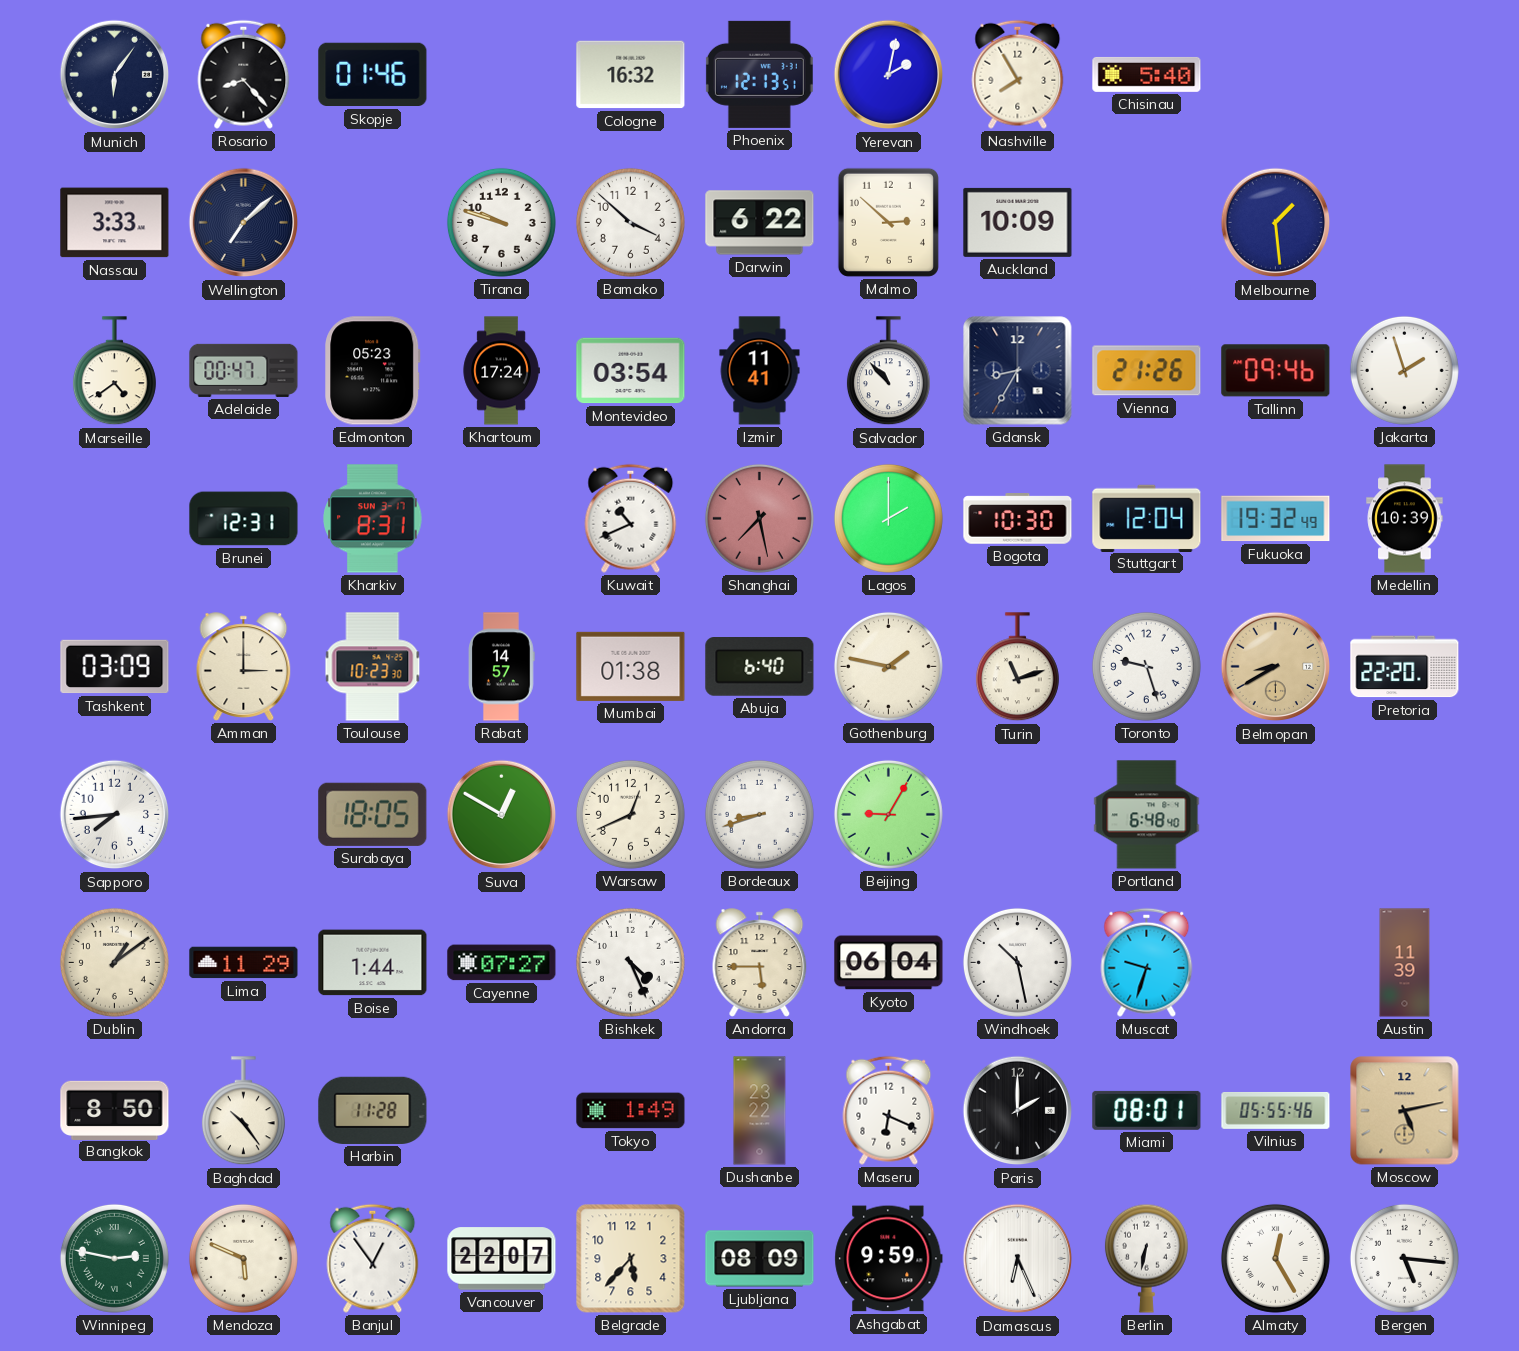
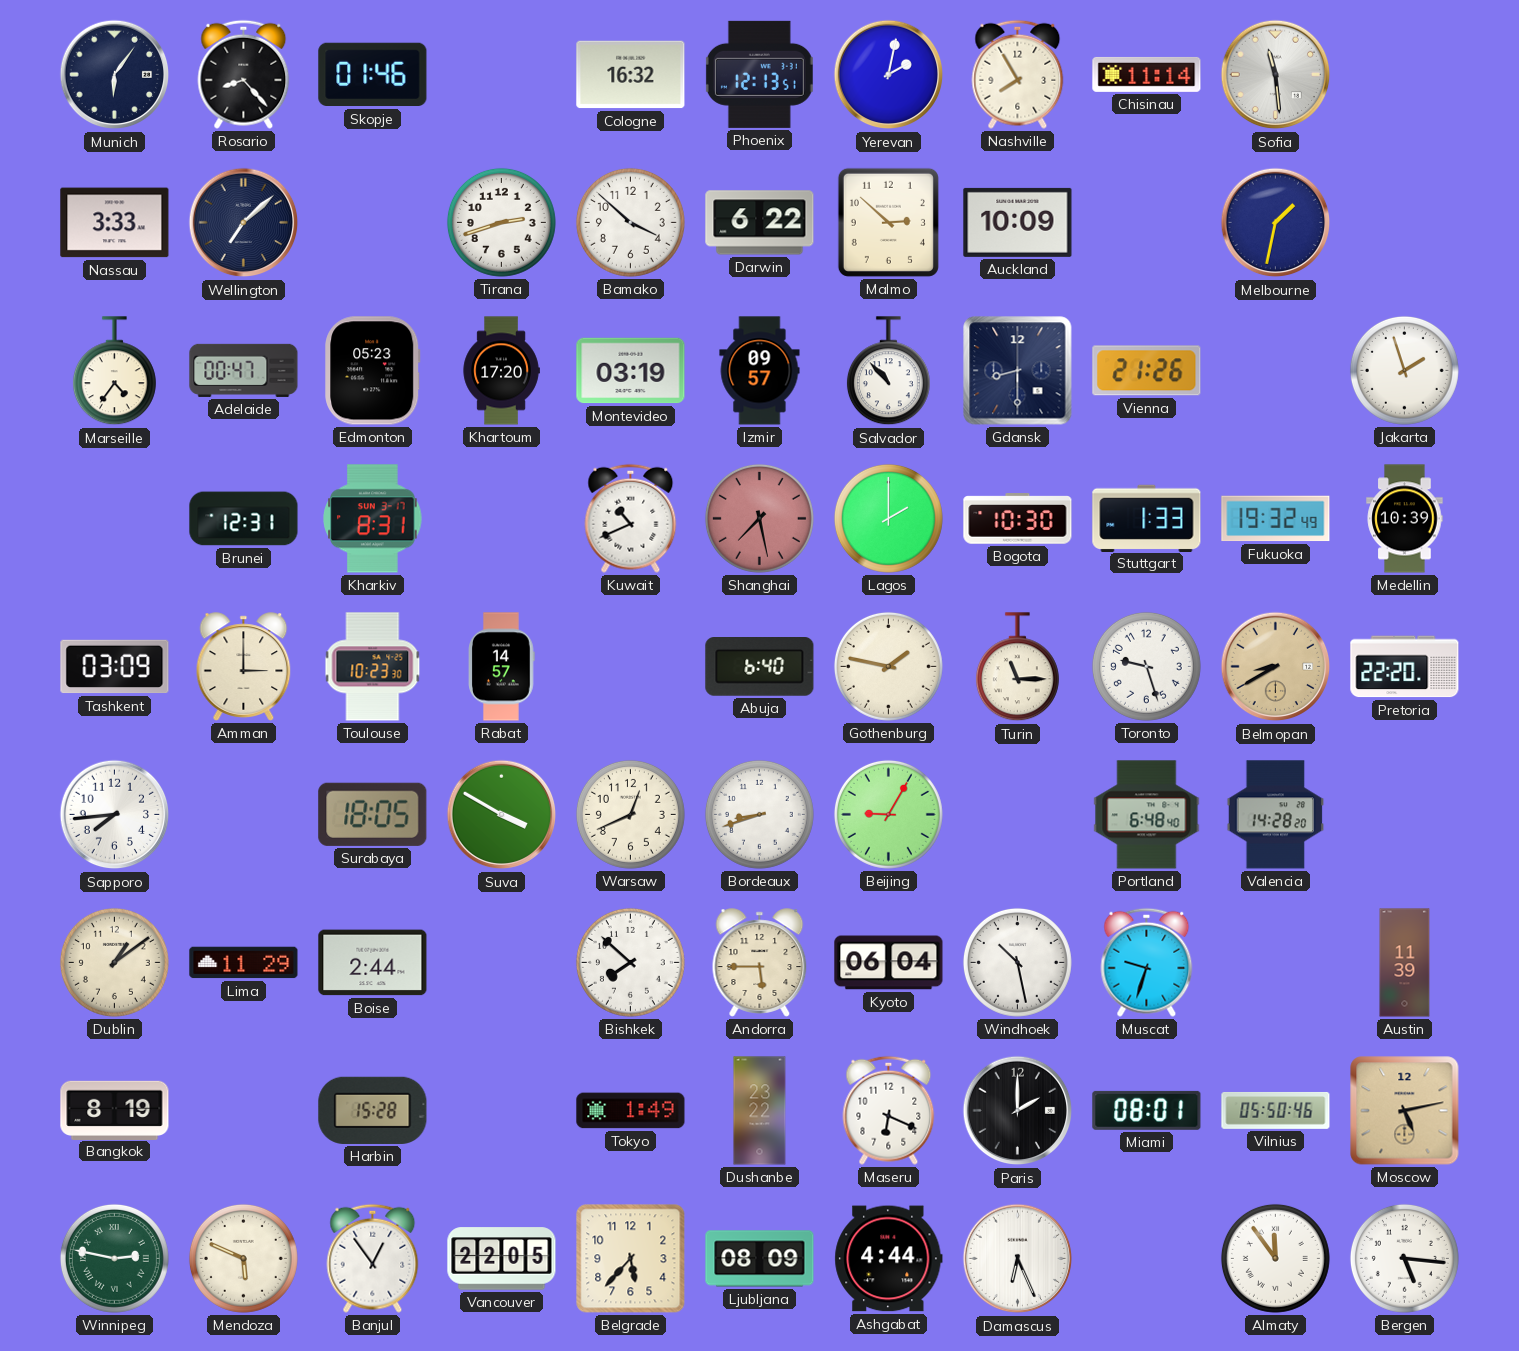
Chisinau: 5:40 -> 11:14
Sofia: none -> 11:29
Tirana: 9:48 -> 2:42
Melbourne: 1:29 -> 1:32
Marseille: 4:39 -> 4:36
Khartoum: 17:24 -> 17:20
Montevideo: 03:54 -> 03:19
Izmir: 11:41 -> 09:57
Gdansk: 8:35 -> 8:30
Tallinn: 09:46 -> none
Stuttgart: 12:04 -> 1:33
Mumbai: 01:38 -> none
Turin: 11:12 -> 11:15
Suva: 12:50 -> 3:50
Valencia: none -> 14:28
Boise: 1:44 -> 2:44
Cayenne: 07:27 -> none
Bishkek: 4:26 -> 7:52
Bangkok: 8:50 -> 8:19
Baghdad: 10:24 -> none
Harbin: 11:28 -> 15:28
Vilnius: 05:55 -> 05:50
Vancouver: 22:07 -> 22:05
Ashgabat: 9:59 -> 4:44
Berlin: 6:32 -> none
Almaty: 12:25 -> 11:54
